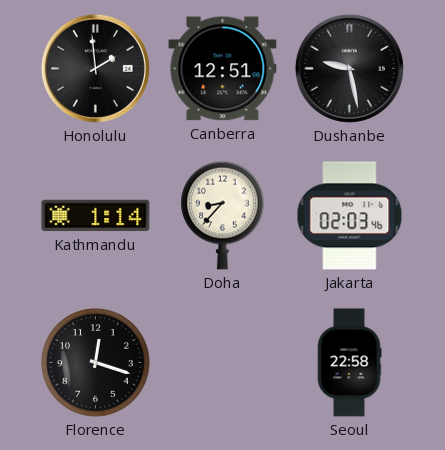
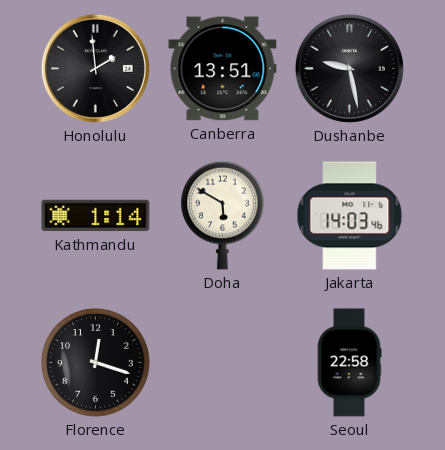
Canberra: 12:51 -> 13:51
Doha: 8:37 -> 5:50
Jakarta: 02:03 -> 14:03
